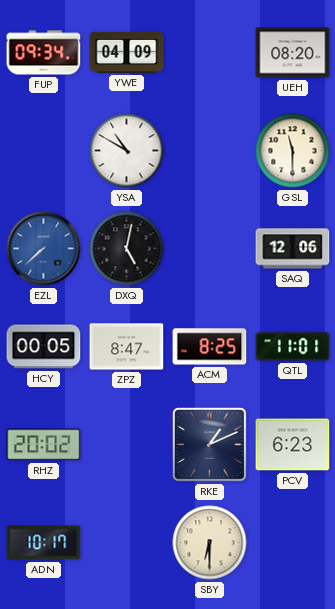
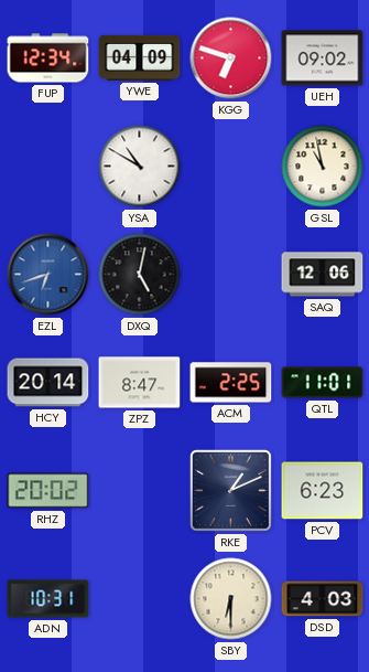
FUP: 09:34 -> 12:34
KGG: none -> 6:48
UEH: 08:20 -> 09:02
GSL: 11:30 -> 10:58
EZL: 7:38 -> 6:42
HCY: 00:05 -> 20:14
ACM: 8:25 -> 2:25
ADN: 10:17 -> 10:31
DSD: none -> 4:03
